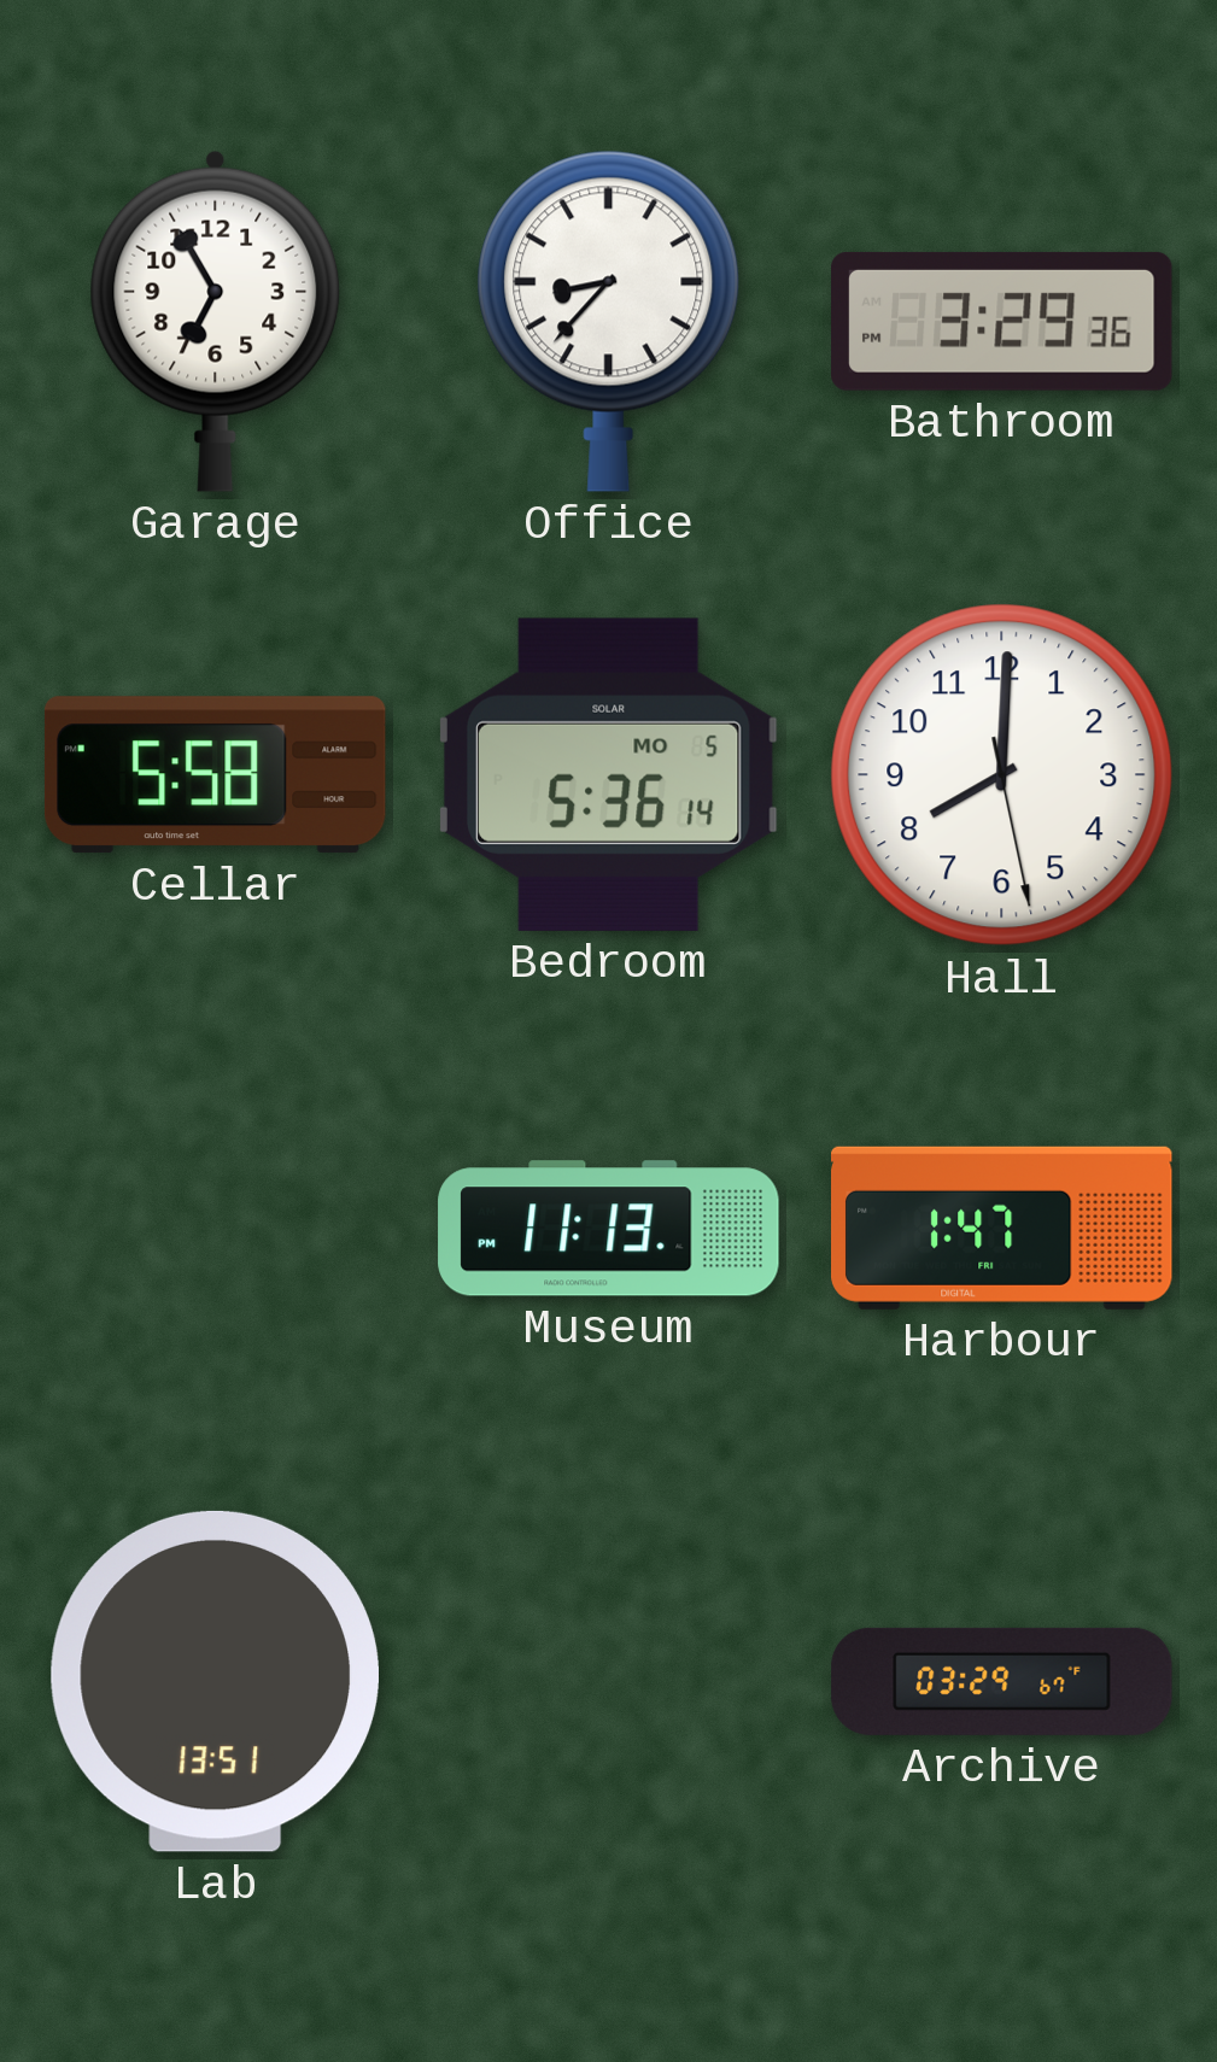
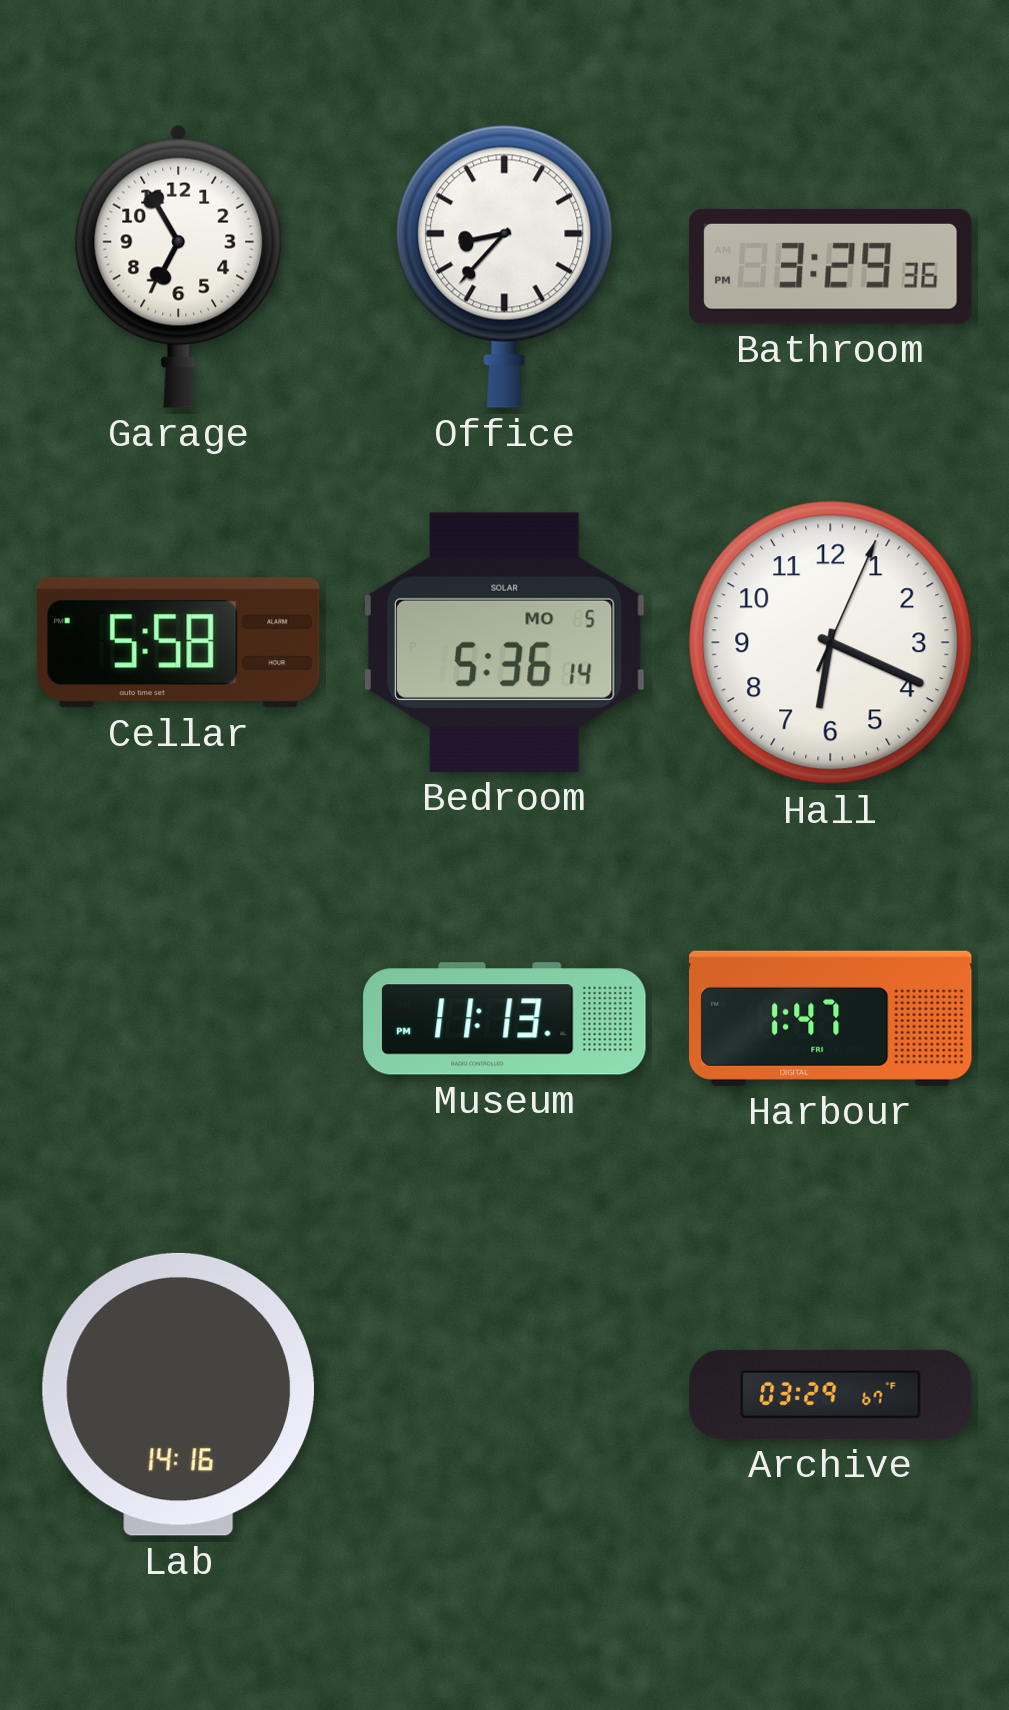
Hall: 8:00 -> 6:19
Lab: 13:51 -> 14:16
